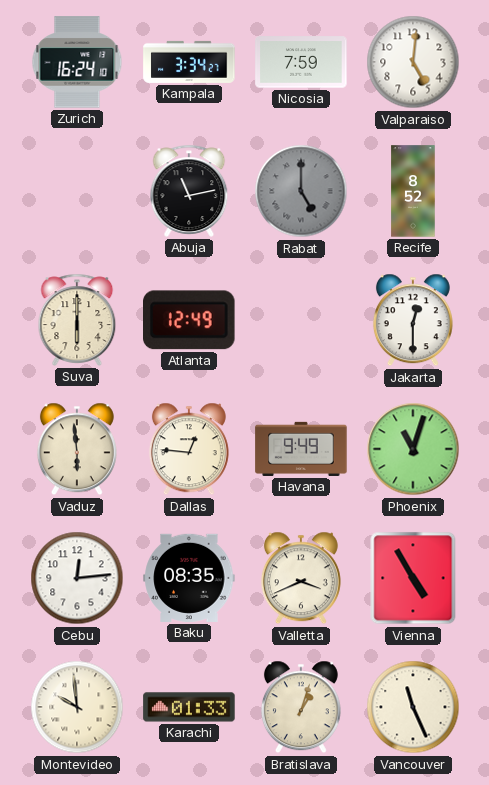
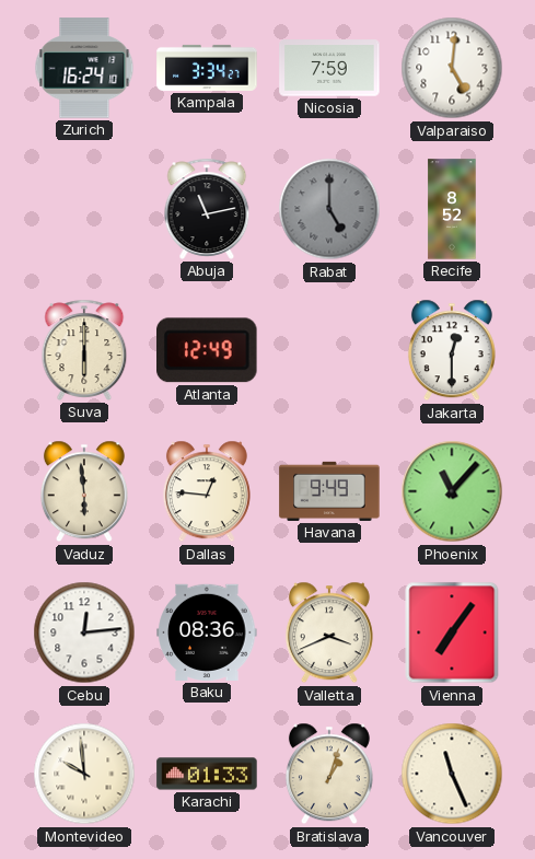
Phoenix: 11:03 -> 11:07
Baku: 08:35 -> 08:36
Vienna: 4:55 -> 7:06
